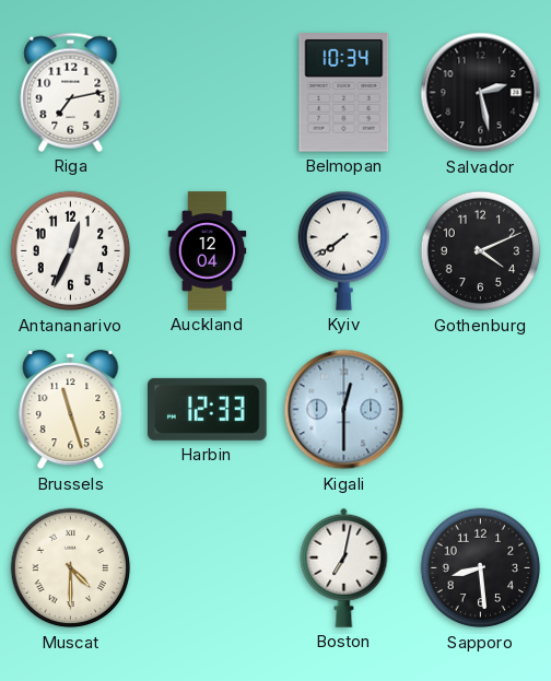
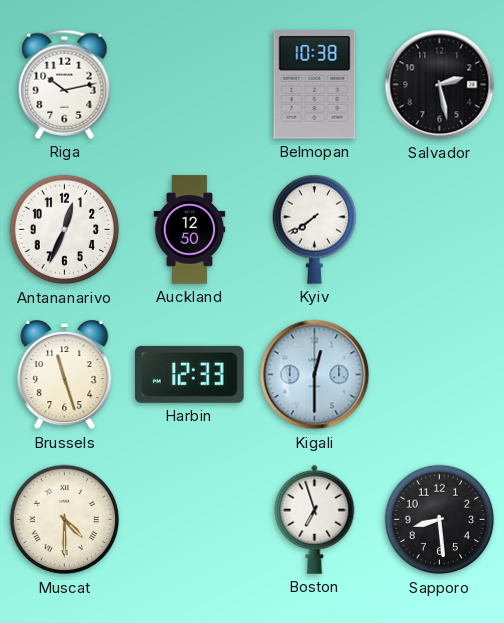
Riga: 7:13 -> 10:13
Belmopan: 10:34 -> 10:38
Auckland: 12:04 -> 12:50
Gothenburg: 4:11 -> none
Boston: 7:02 -> 6:57
